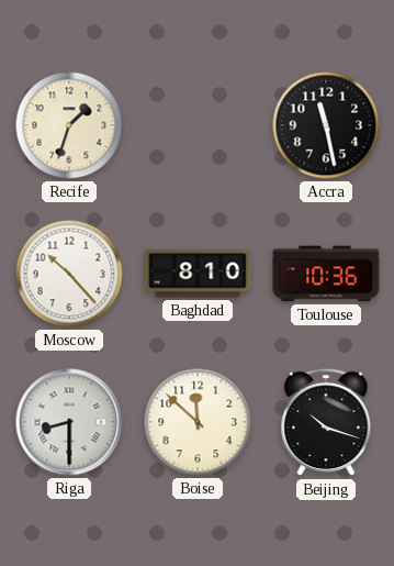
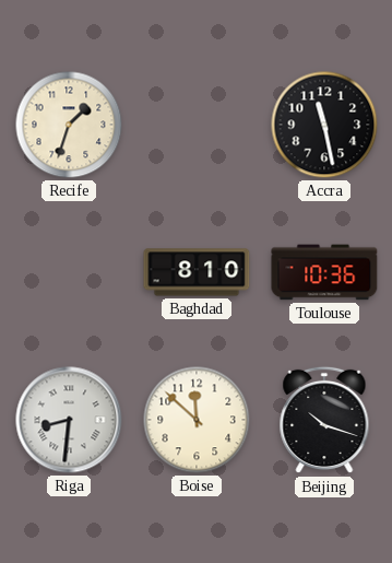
Moscow: 10:23 -> none
Riga: 8:30 -> 8:31
